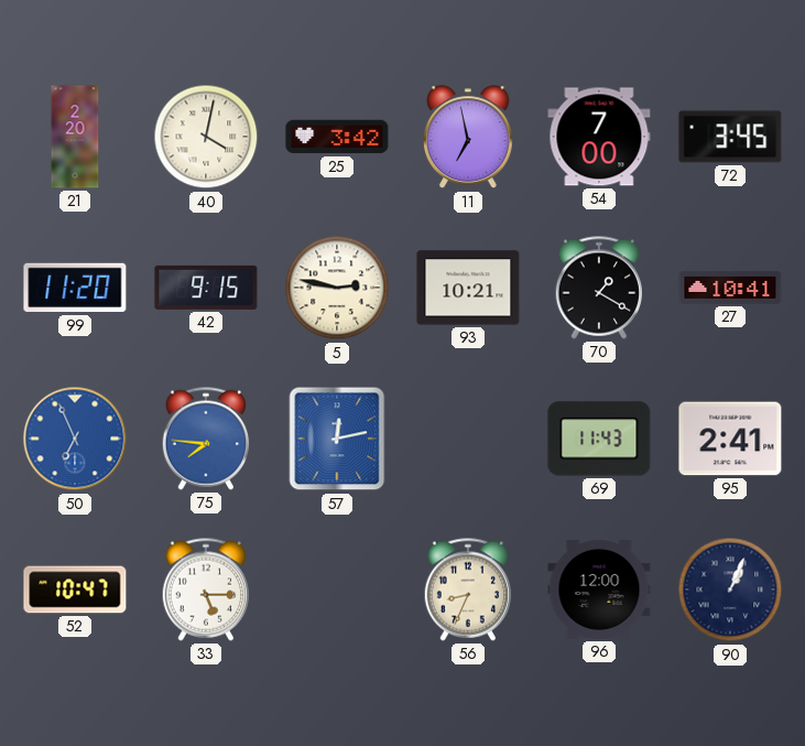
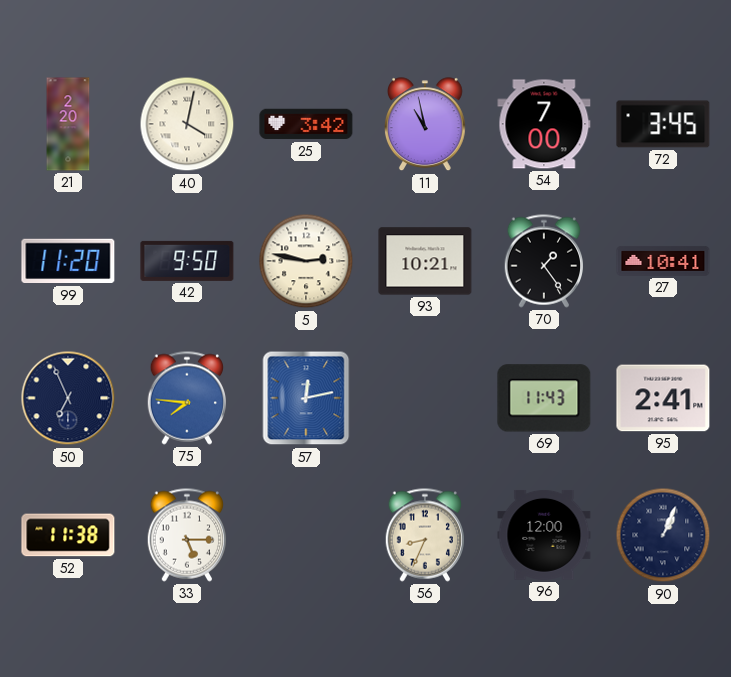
11: 6:58 -> 10:58
42: 9:15 -> 9:50
70: 1:20 -> 1:24
50 dial: blue -> navy
52: 10:47 -> 11:38
